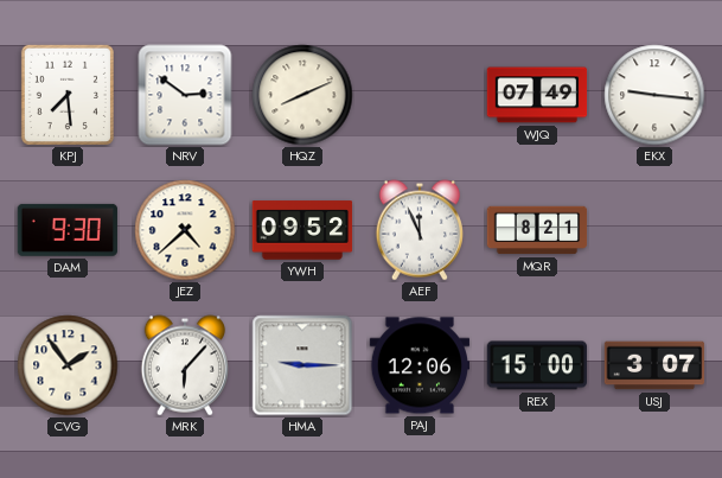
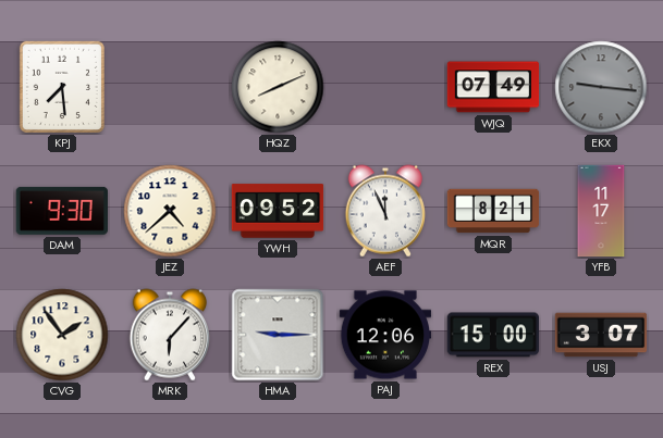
NRV: 2:51 -> none
EKX dial: white -> grey
YFB: none -> 11:17
